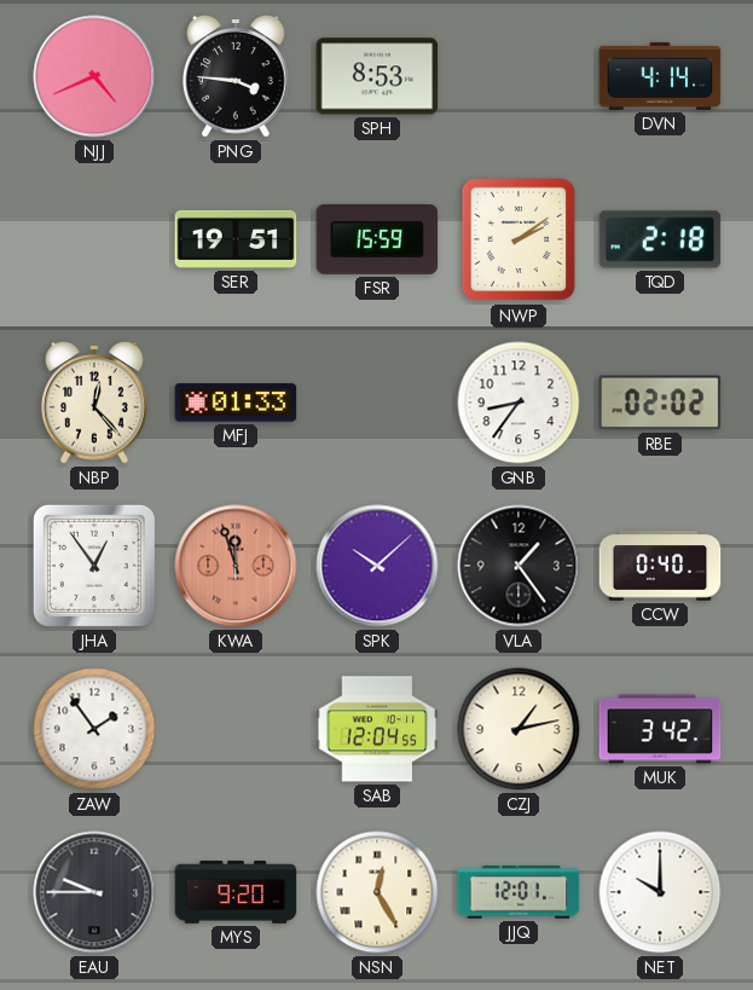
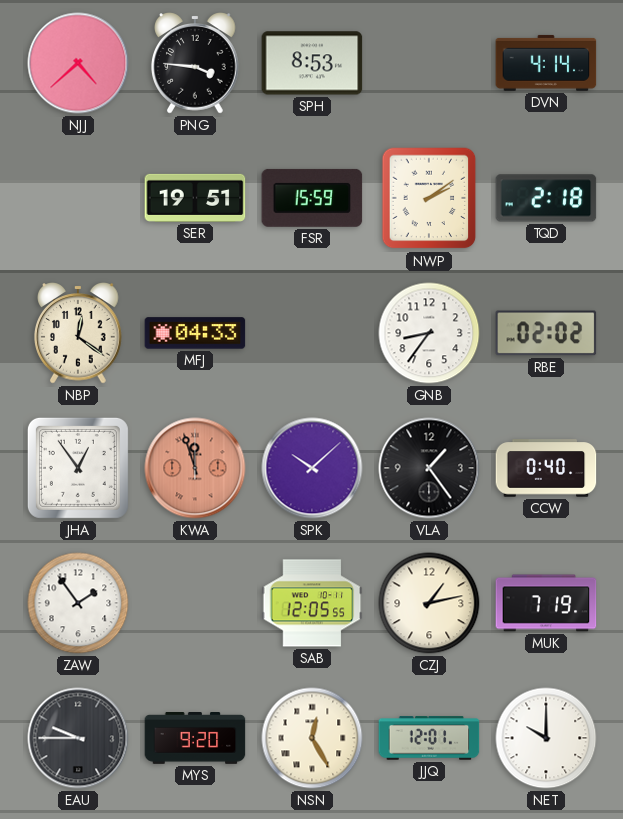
NJJ: 4:41 -> 4:38
NBP: 12:23 -> 12:21
MFJ: 01:33 -> 04:33
SAB: 12:04 -> 12:05
MUK: 3:42 -> 7:19
